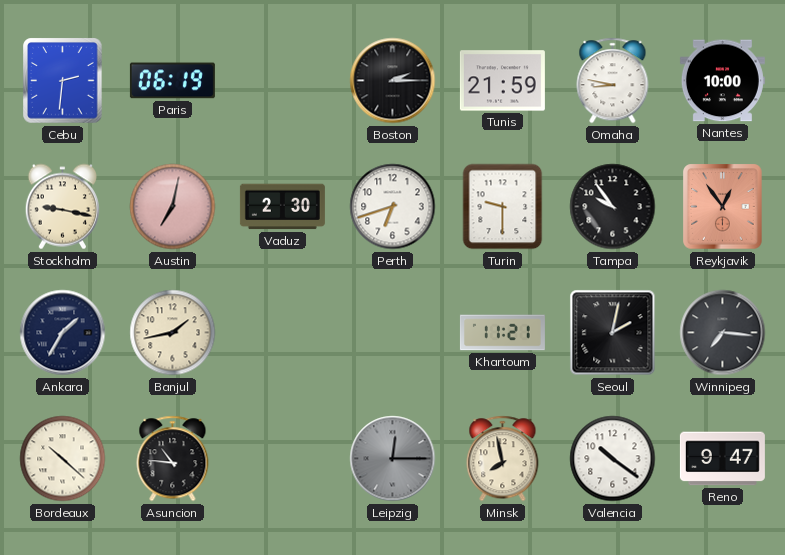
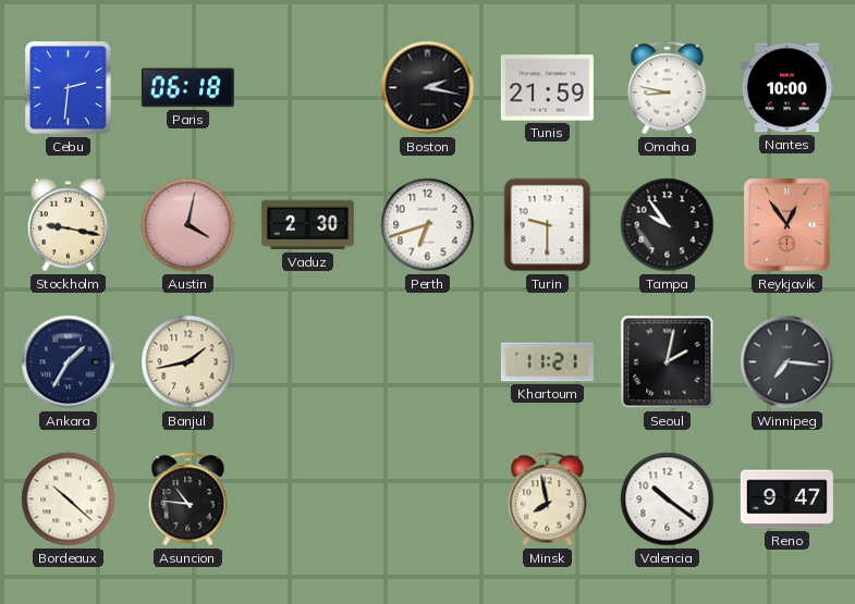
Paris: 06:19 -> 06:18
Boston: 2:15 -> 2:17
Austin: 7:02 -> 4:02
Leipzig: 12:15 -> none
